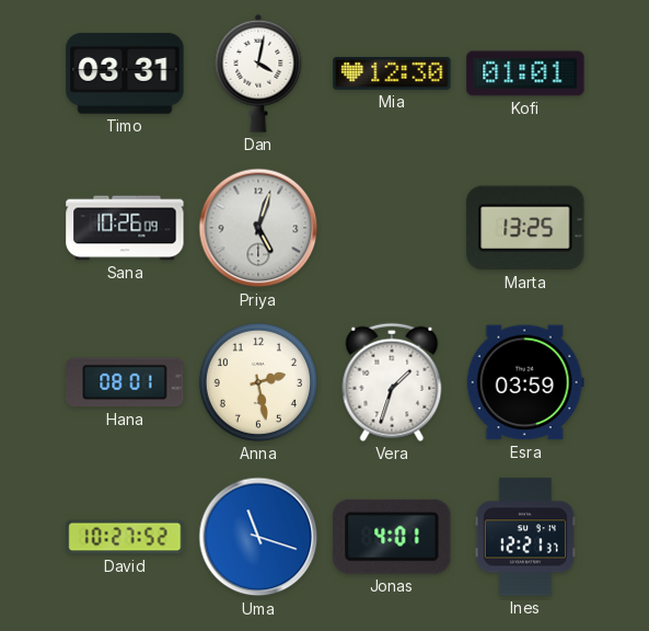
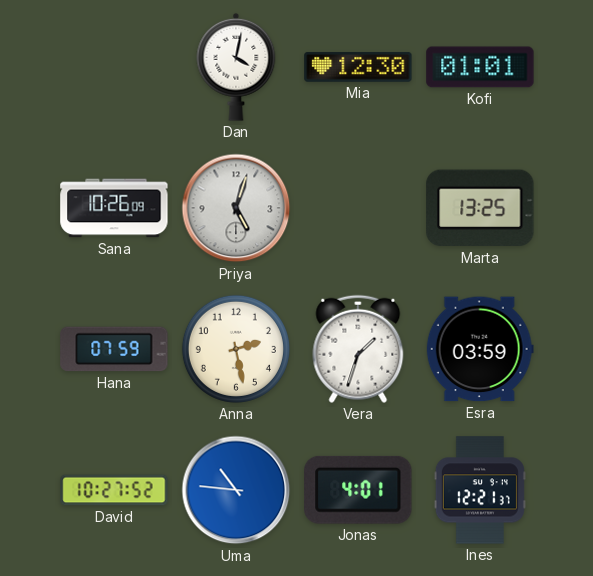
Timo: 03:31 -> none
Hana: 08:01 -> 07:59
Uma: 11:18 -> 10:46
